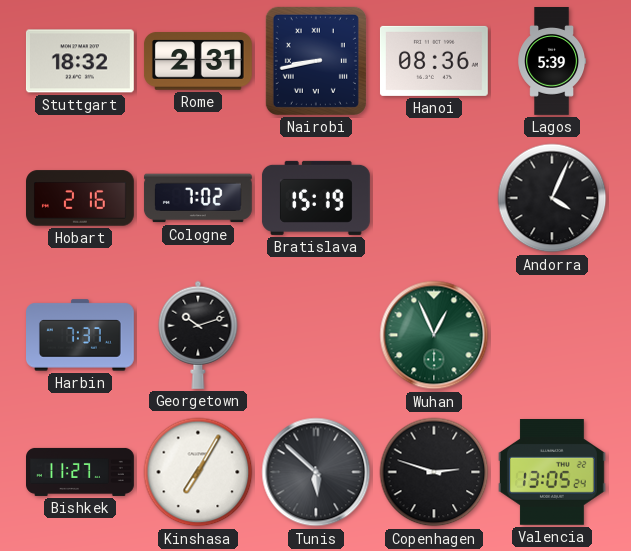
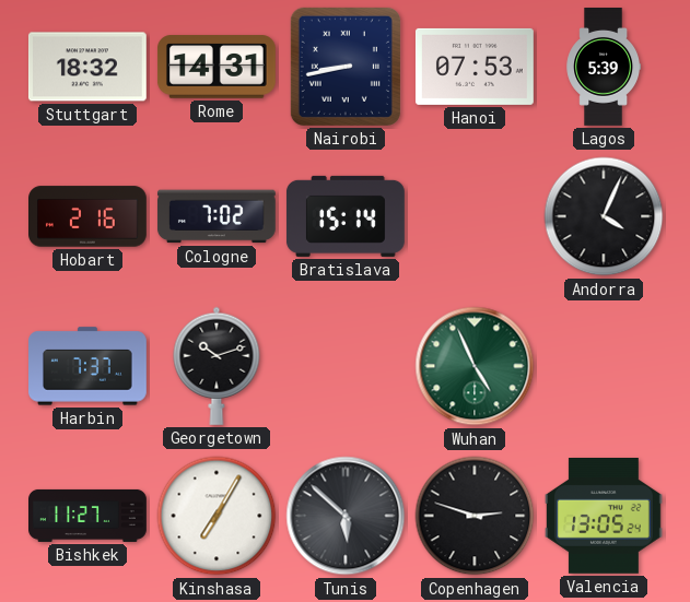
Rome: 2:31 -> 14:31
Hanoi: 08:36 -> 07:53
Bratislava: 15:19 -> 15:14
Wuhan: 12:56 -> 4:56
